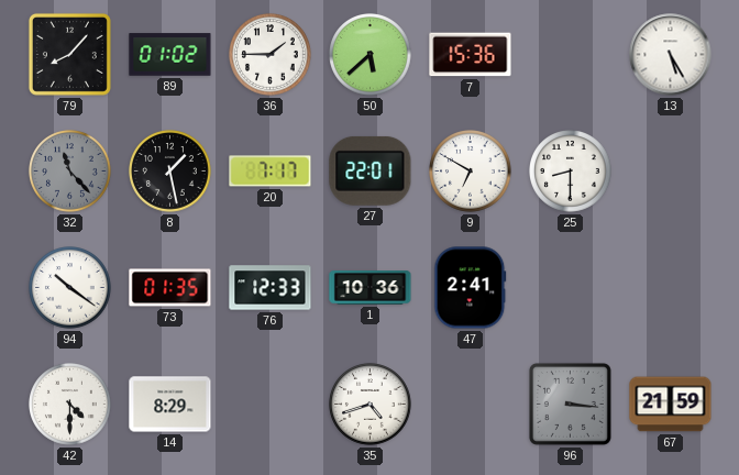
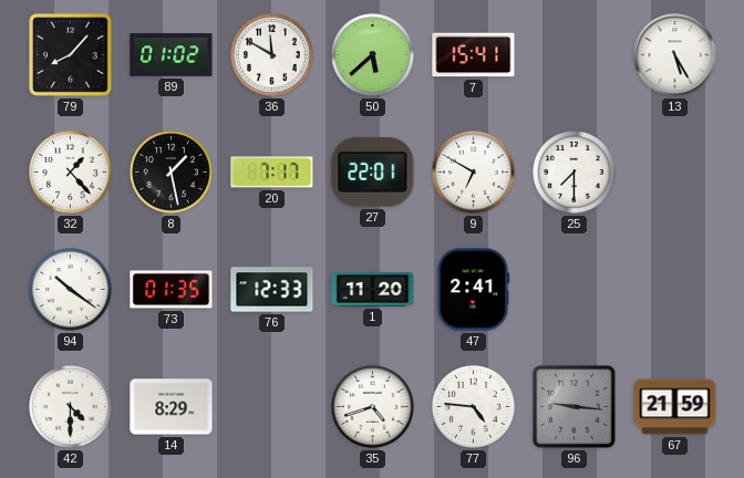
36: 1:45 -> 11:50
7: 15:36 -> 15:41
32: 11:23 -> 1:23
32 dial: grey -> white
25: 8:30 -> 7:30
1: 10:36 -> 11:20
77: none -> 4:46
96: 3:16 -> 9:16
